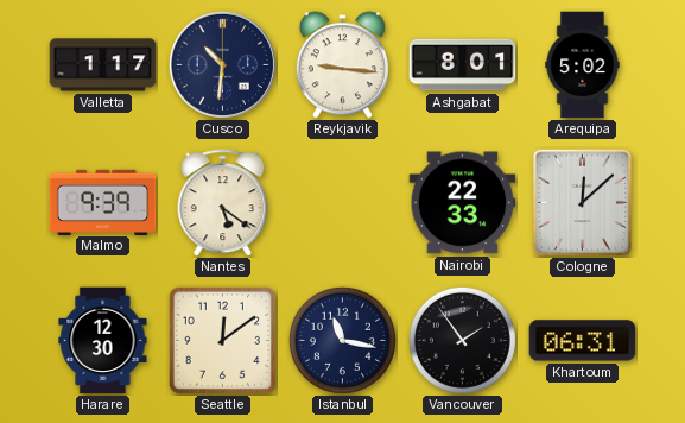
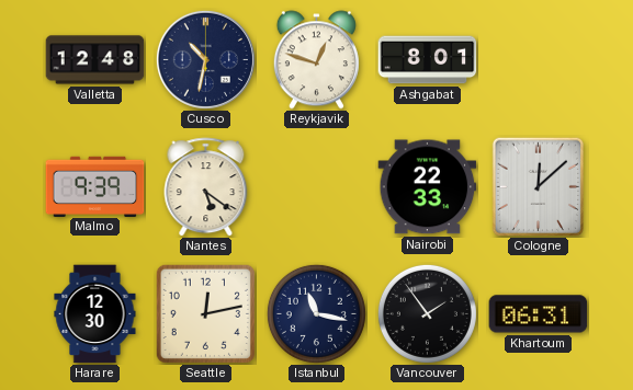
Valletta: 1:17 -> 12:48
Cusco: 10:31 -> 10:32
Reykjavik: 9:16 -> 12:48
Arequipa: 5:02 -> none
Seattle: 12:09 -> 12:13
